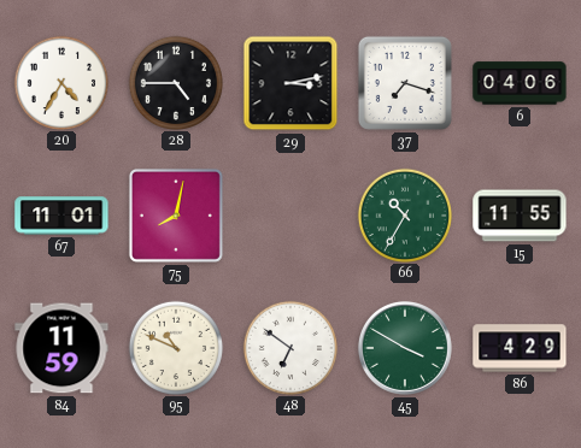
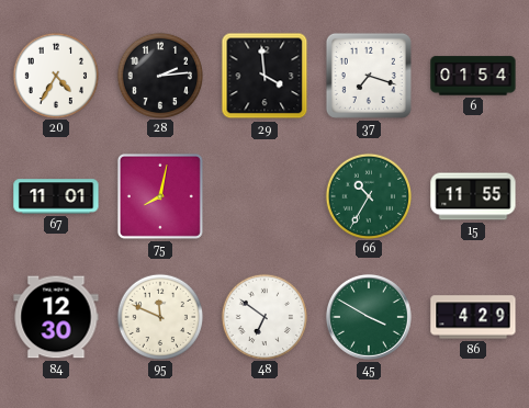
28: 4:45 -> 2:14
29: 3:13 -> 3:59
6: 04:06 -> 01:54
84: 11:59 -> 12:30
95: 10:49 -> 11:49
